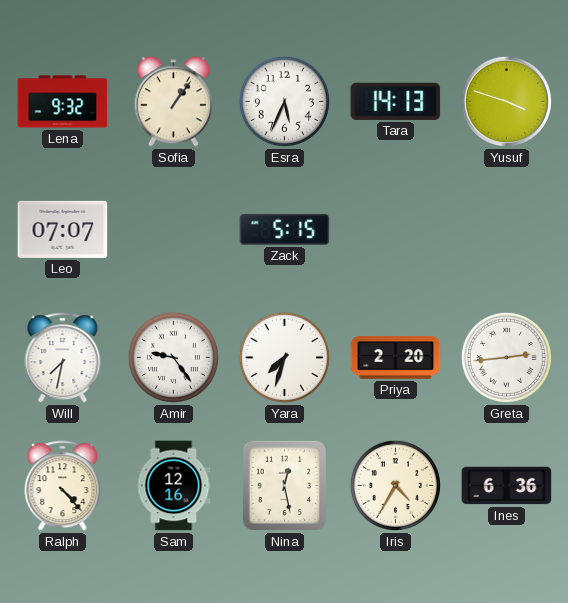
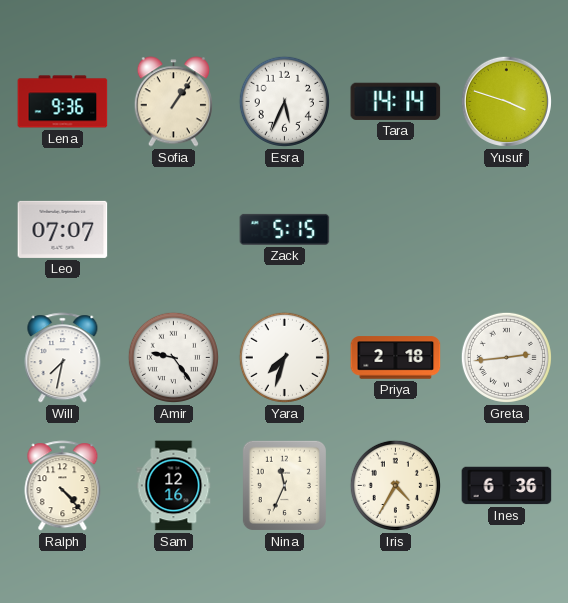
Lena: 9:32 -> 9:36
Tara: 14:13 -> 14:14
Priya: 2:20 -> 2:18
Nina: 12:28 -> 11:34
